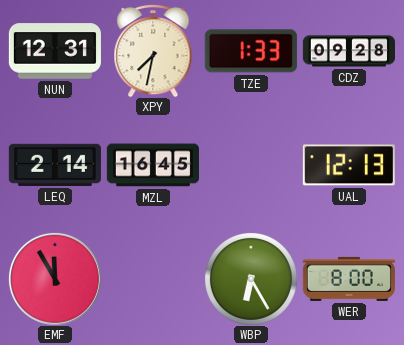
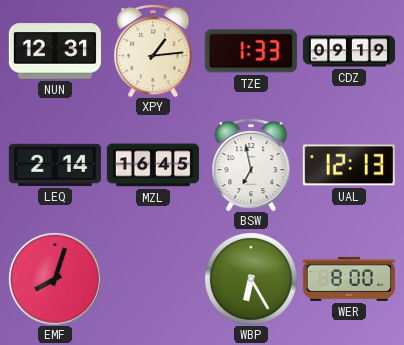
XPY: 7:32 -> 1:14
CDZ: 09:28 -> 09:19
BSW: none -> 6:58
EMF: 11:55 -> 8:03
